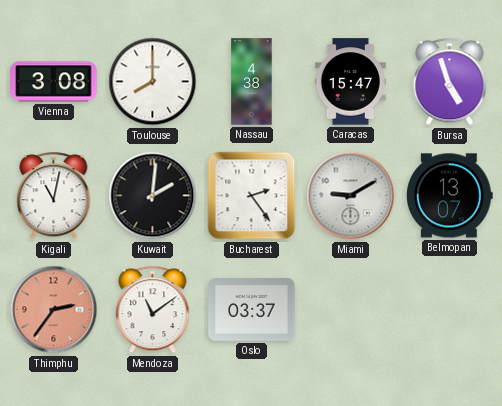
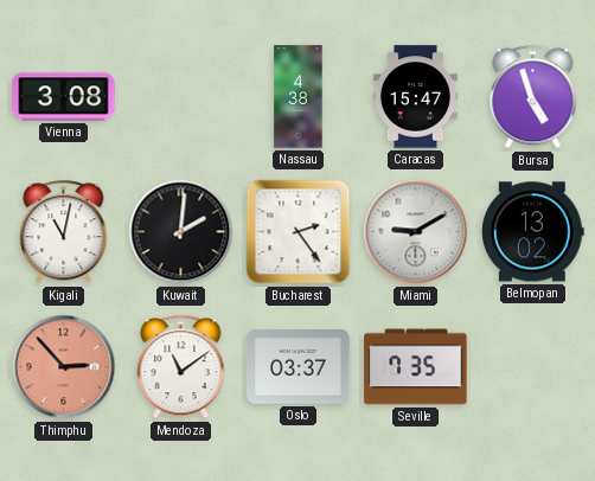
Toulouse: 8:00 -> none
Belmopan: 13:07 -> 13:02
Thimphu: 2:36 -> 2:53
Seville: none -> 7:35
